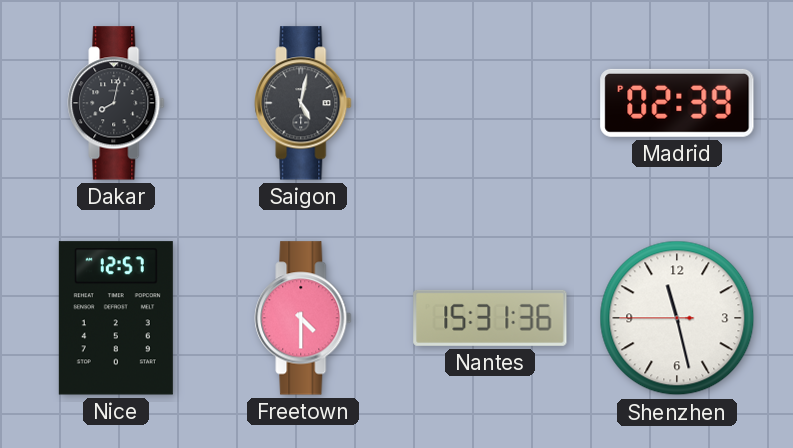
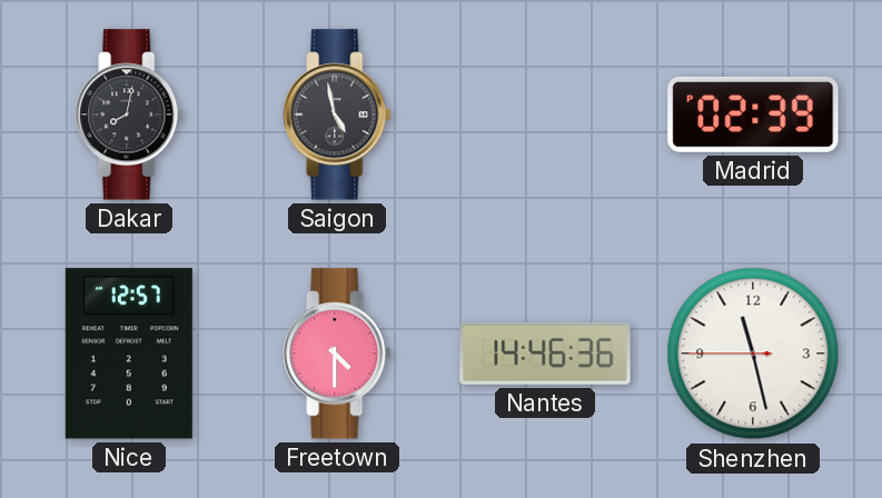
Saigon: 5:02 -> 4:58
Nantes: 15:31 -> 14:46
